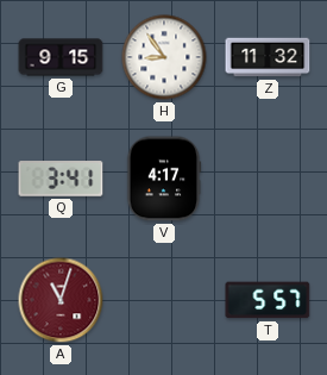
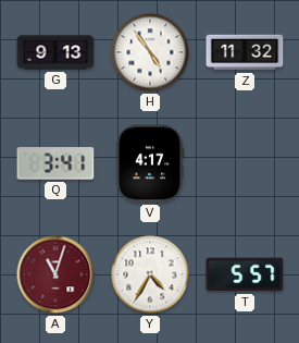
G: 9:15 -> 9:13
H: 8:54 -> 4:54
Y: none -> 4:35
